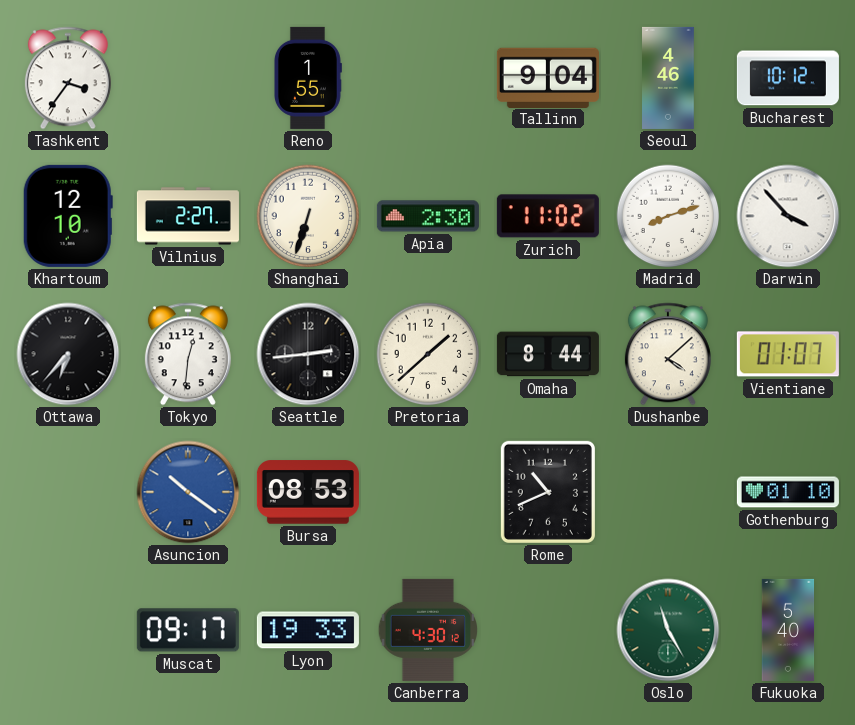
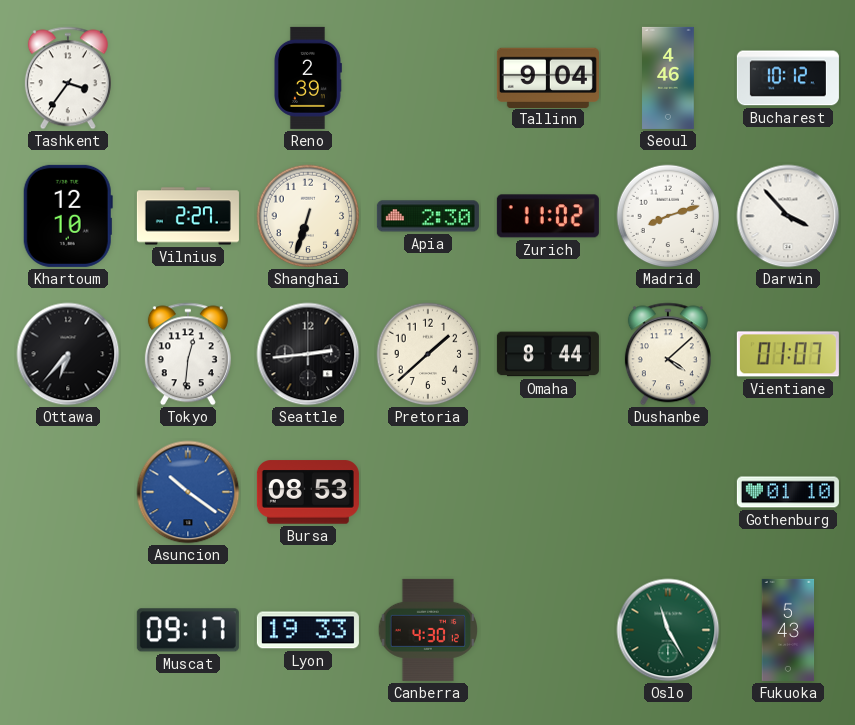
Reno: 1:55 -> 2:39
Rome: 10:41 -> none
Fukuoka: 5:40 -> 5:43
